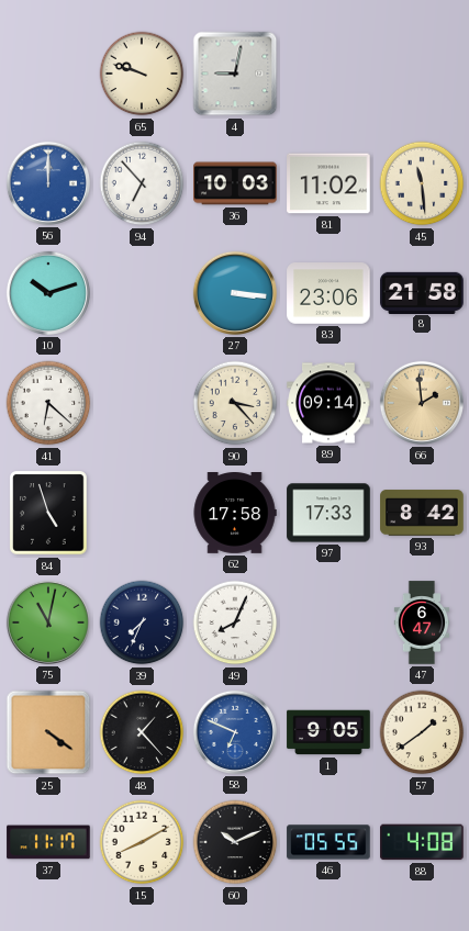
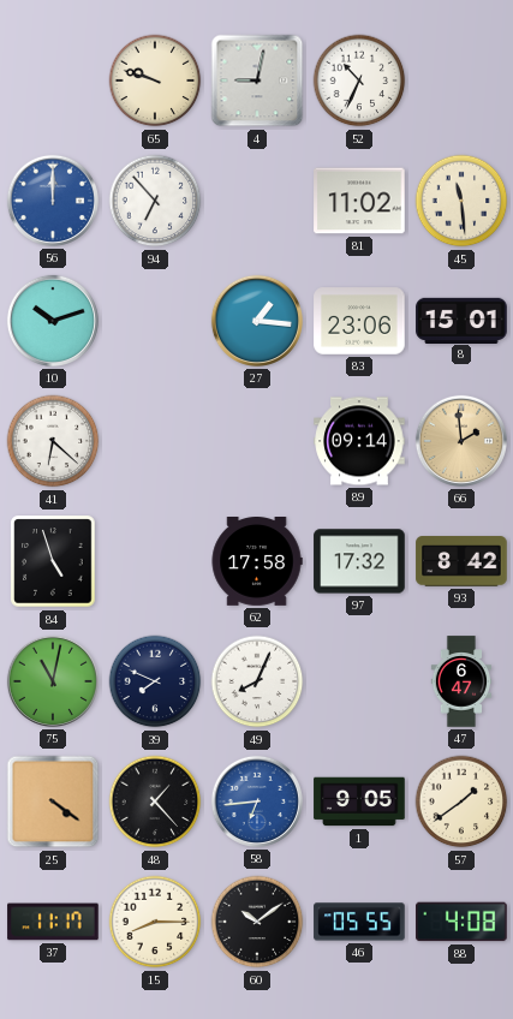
52: none -> 10:34
36: 10:03 -> none
27: 3:16 -> 1:16
8: 21:58 -> 15:01
90: 3:23 -> none
97: 17:33 -> 17:32
39: 7:34 -> 7:49
58: 6:49 -> 6:44
15: 8:10 -> 8:15
60: 10:11 -> 10:09
